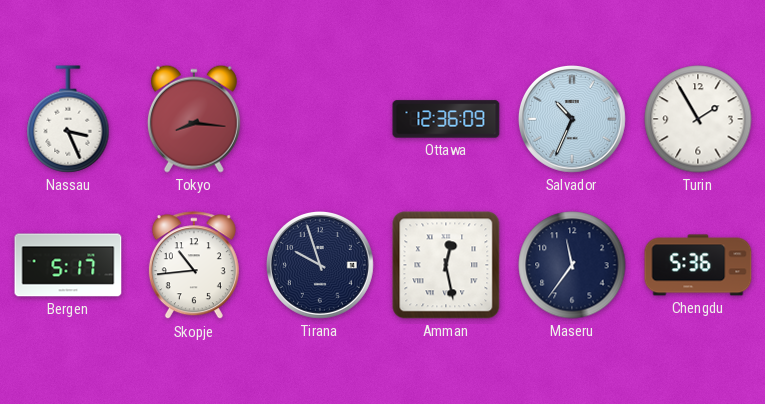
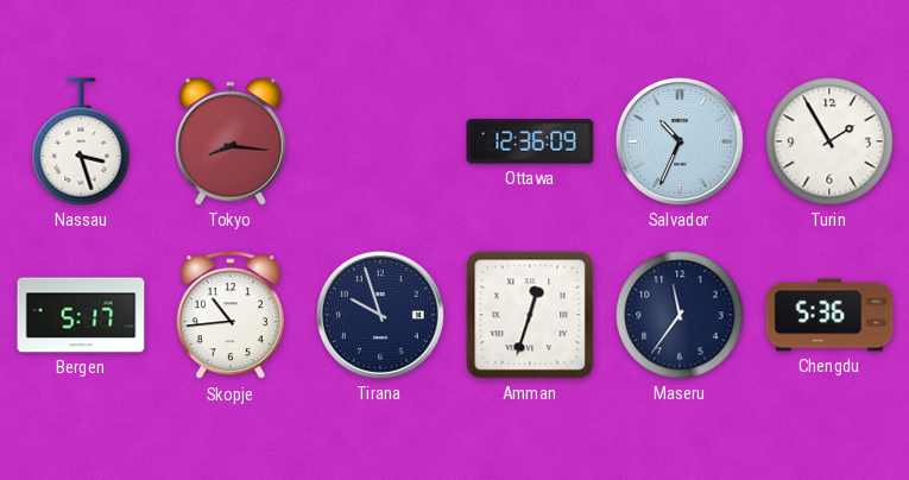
Nassau: 3:26 -> 3:27
Amman: 12:28 -> 12:33
